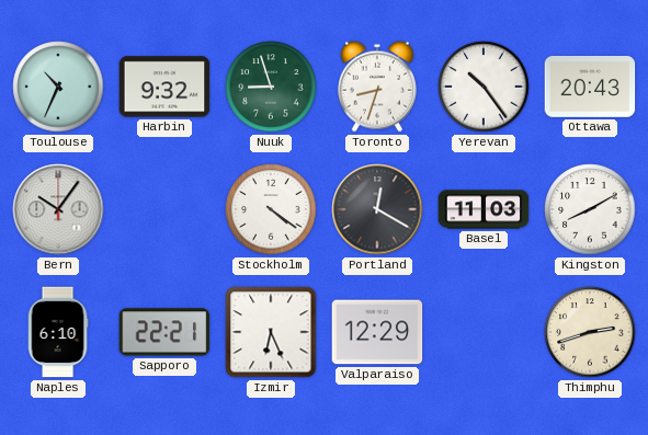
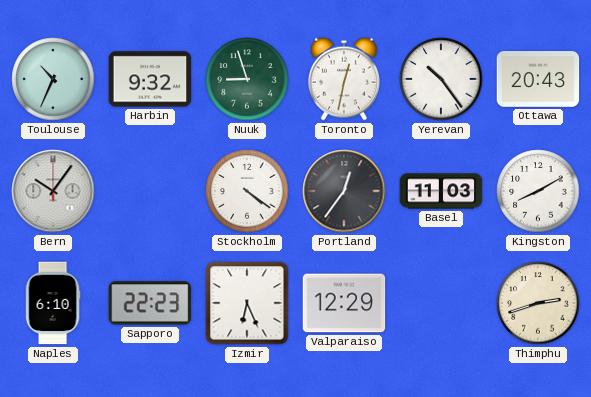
Toronto: 8:33 -> 12:32
Portland: 12:20 -> 12:36
Sapporo: 22:21 -> 22:23
